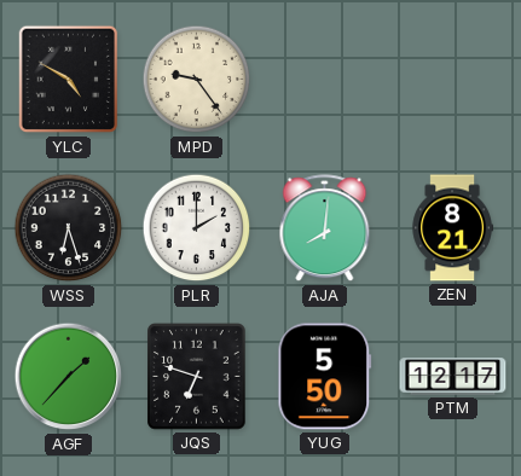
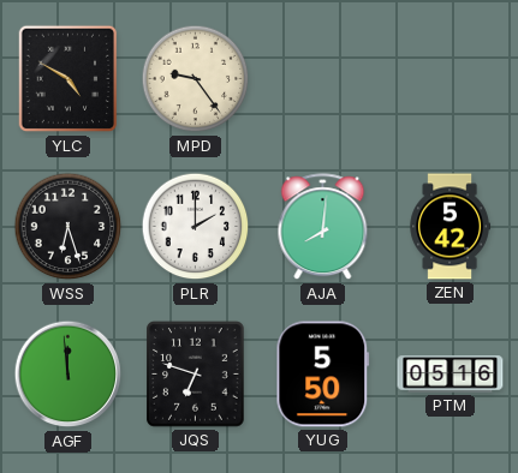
ZEN: 8:21 -> 5:42
AGF: 1:37 -> 11:59
PTM: 12:17 -> 05:16
